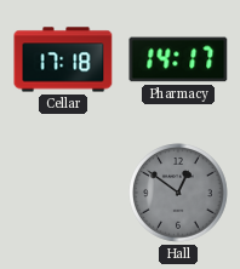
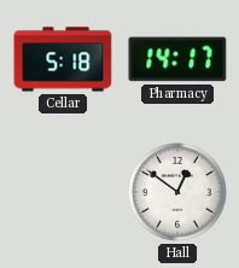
Cellar: 17:18 -> 5:18
Hall dial: grey -> white
